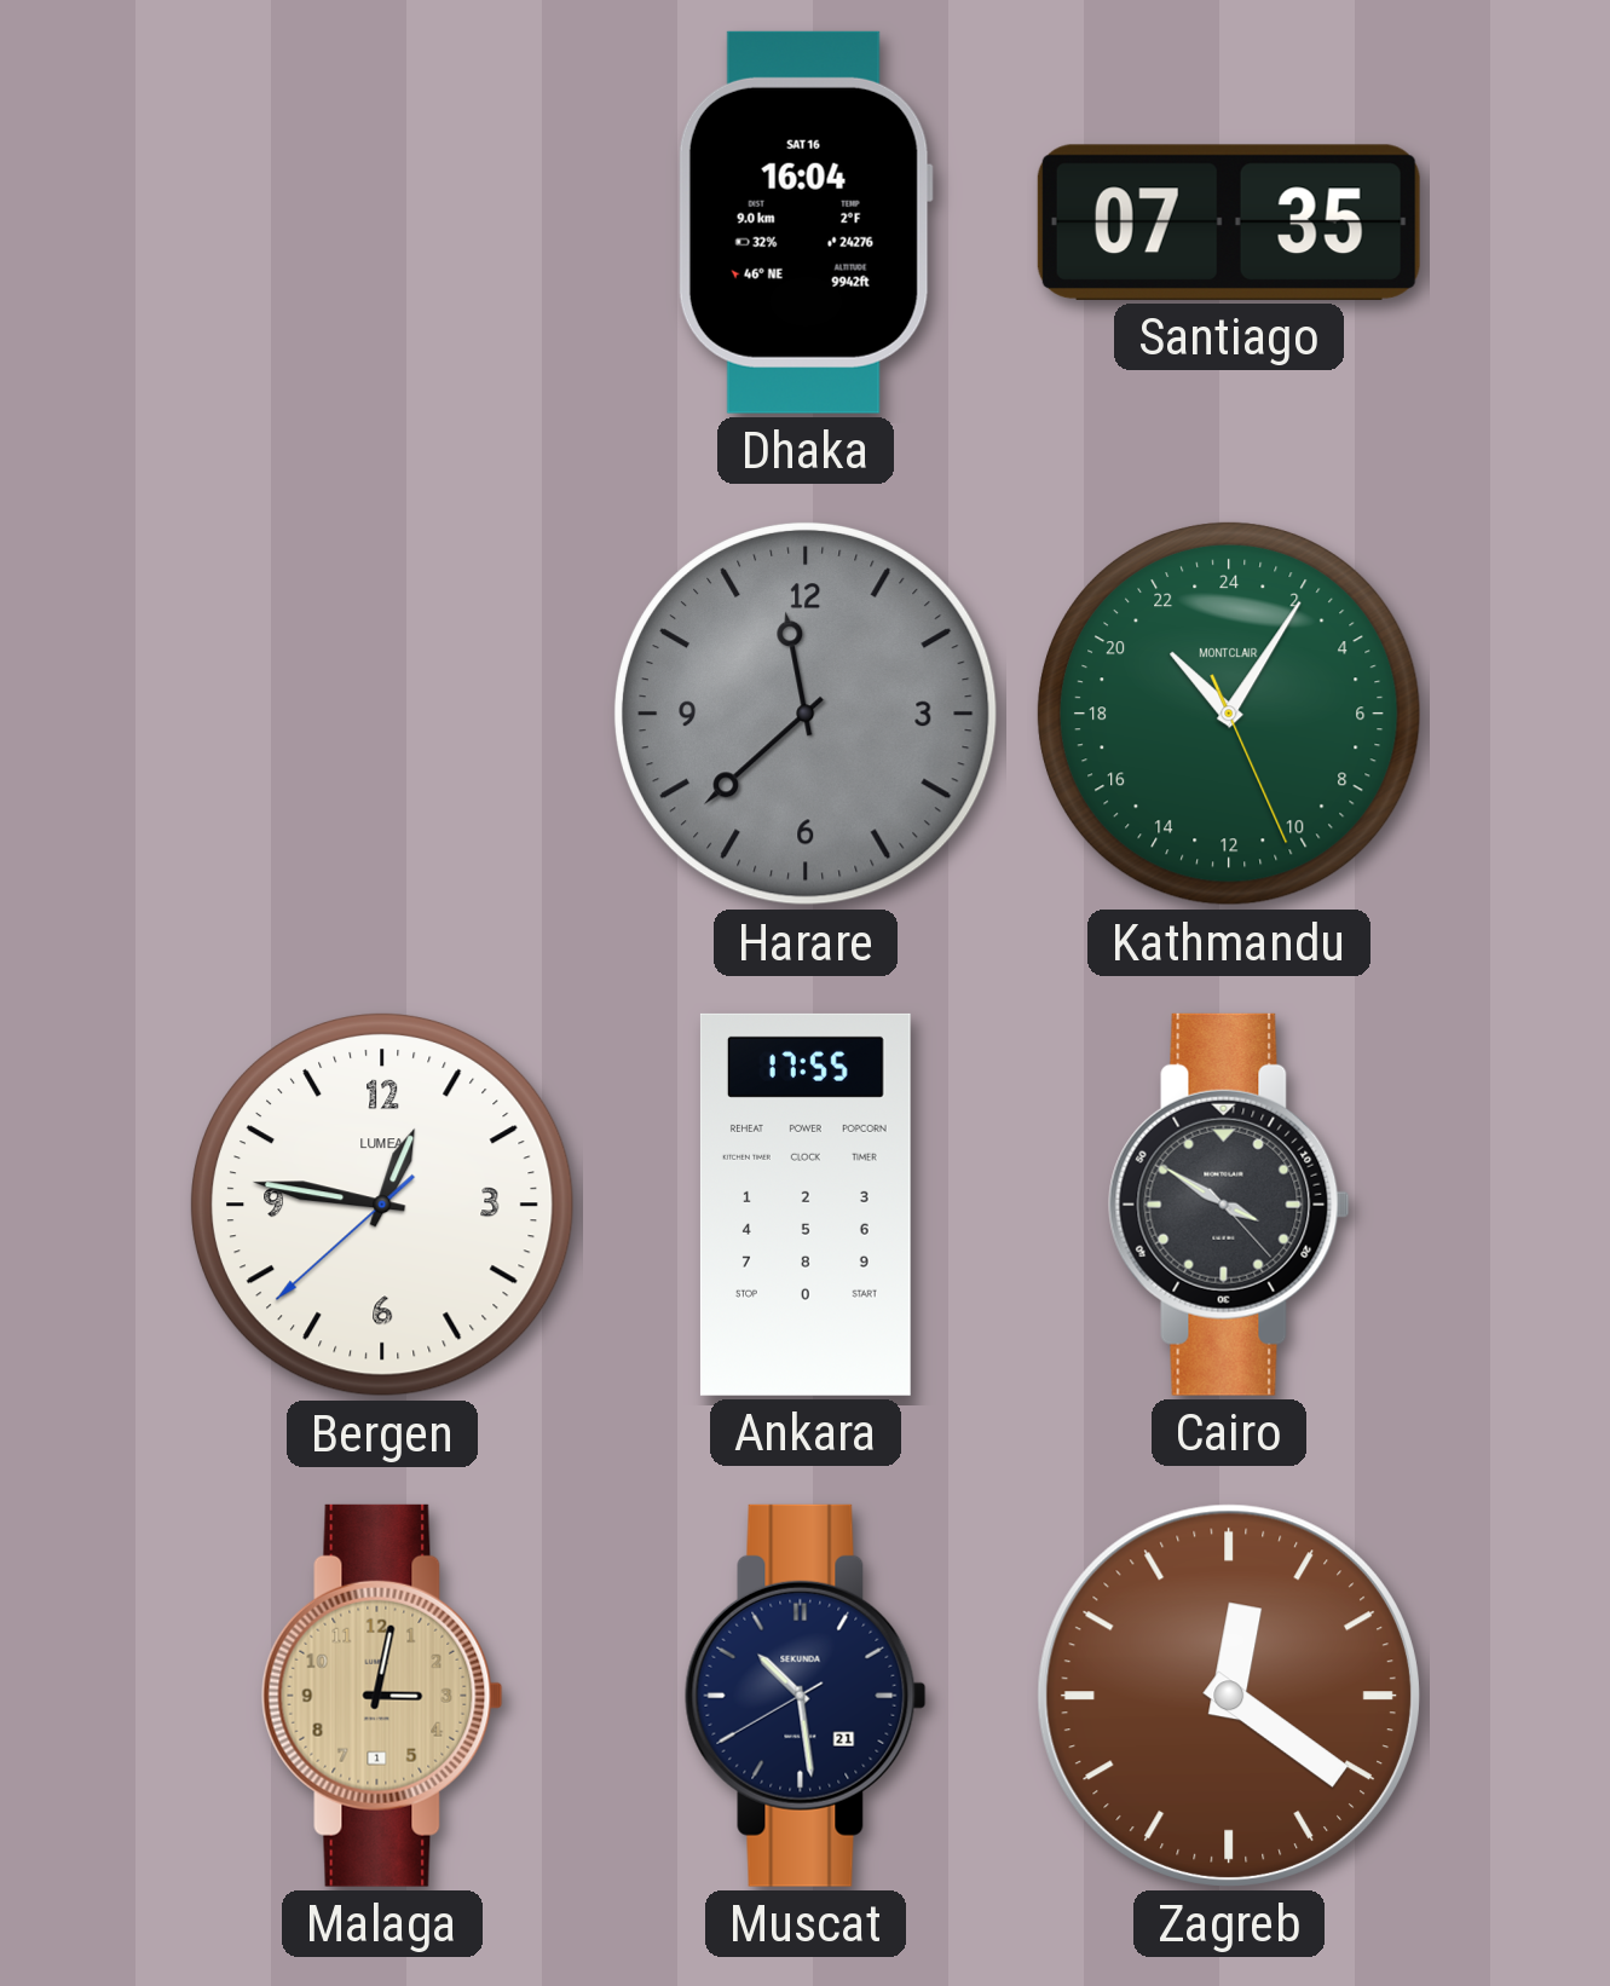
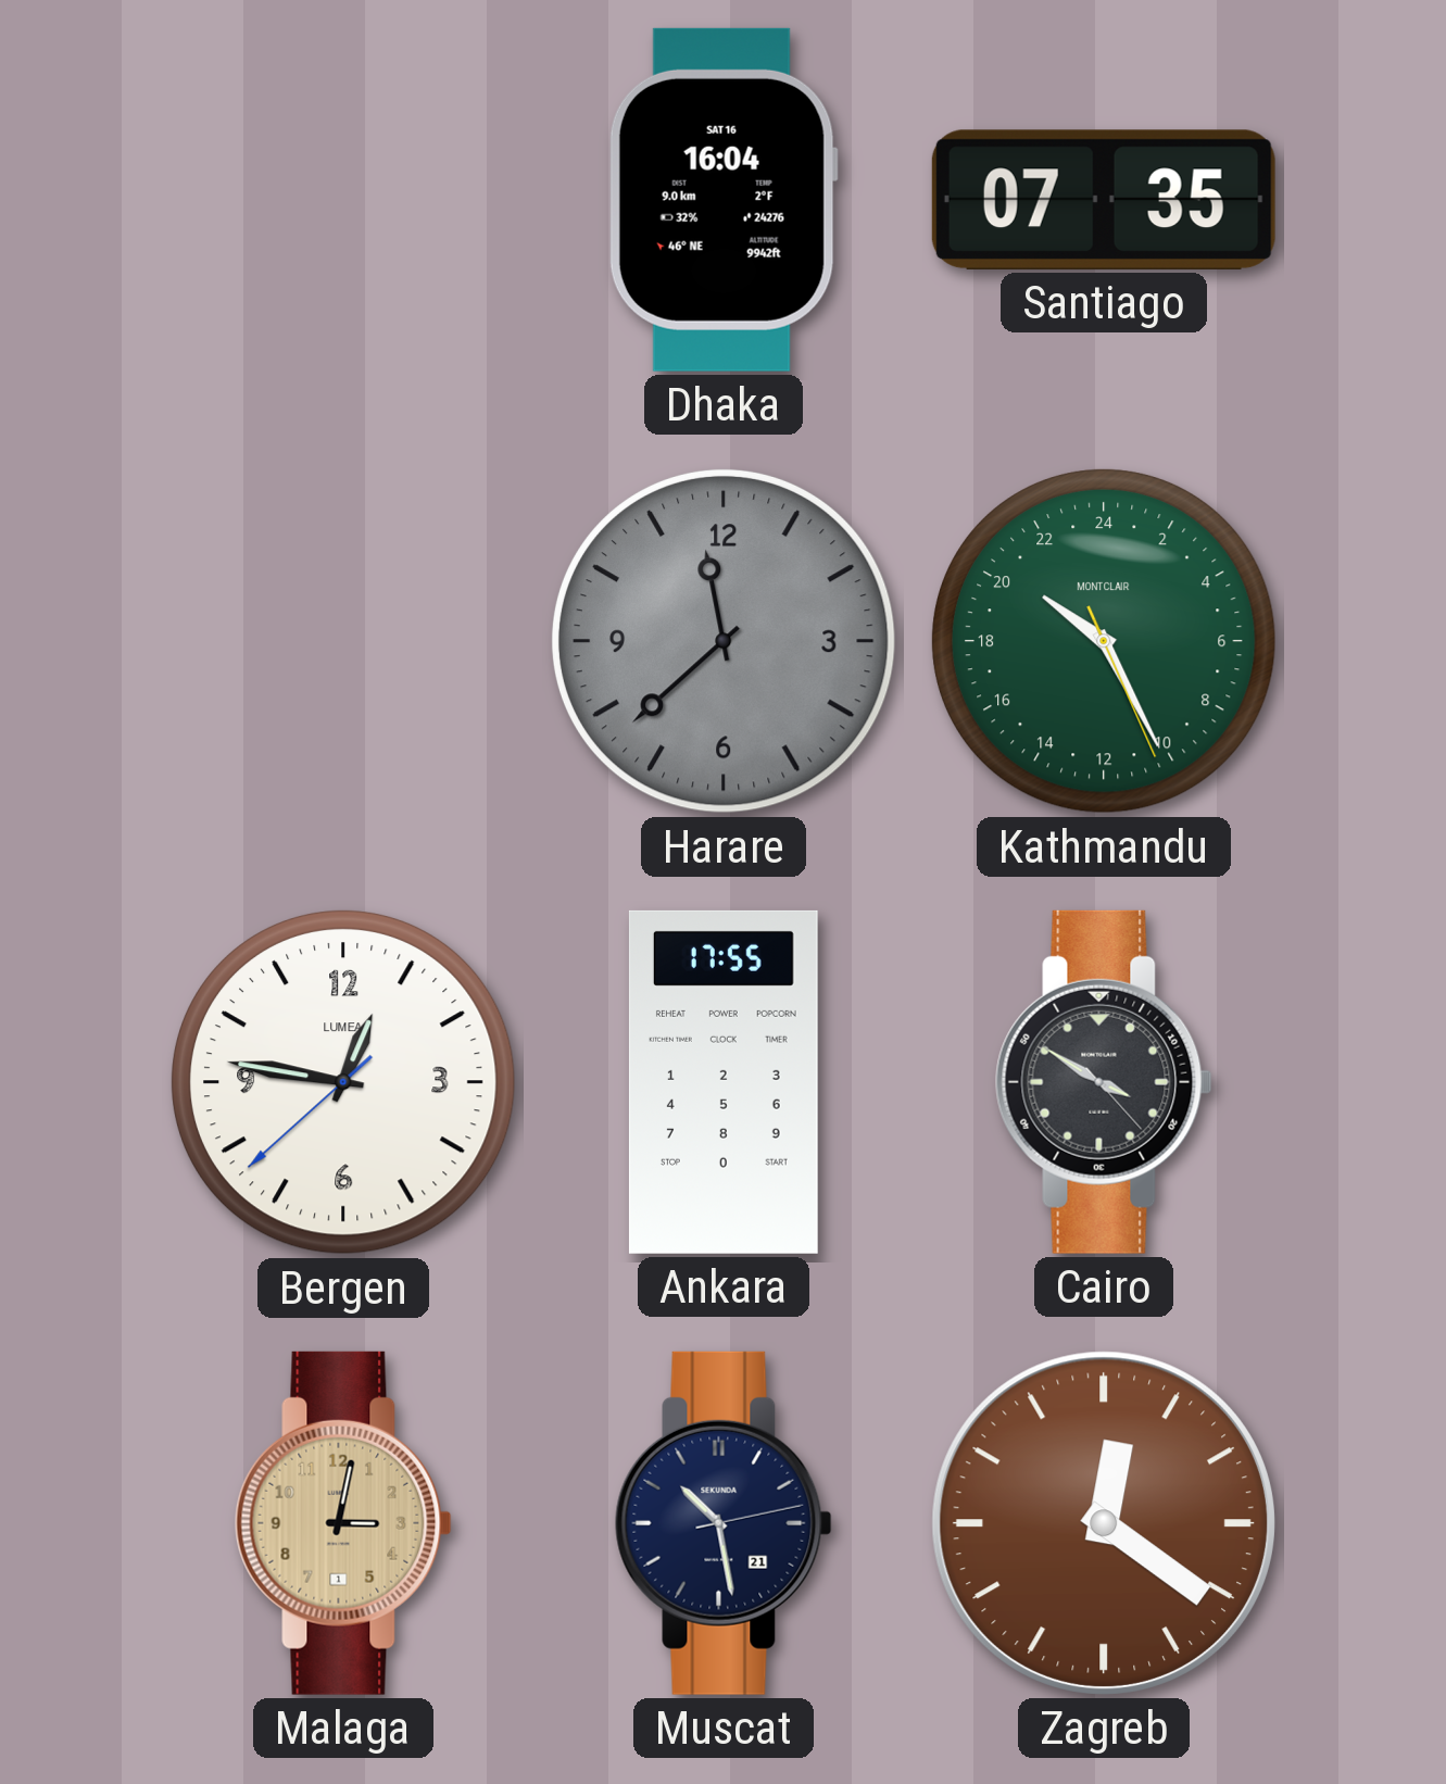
Kathmandu: 21:05 -> 20:25
Muscat: 10:28:40 -> 10:28:13
